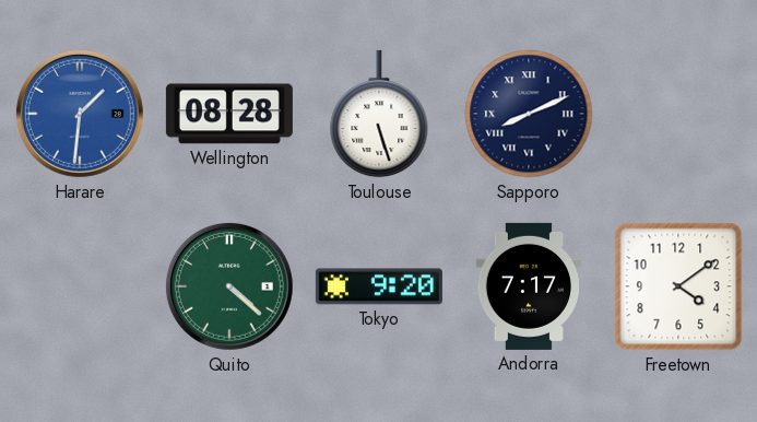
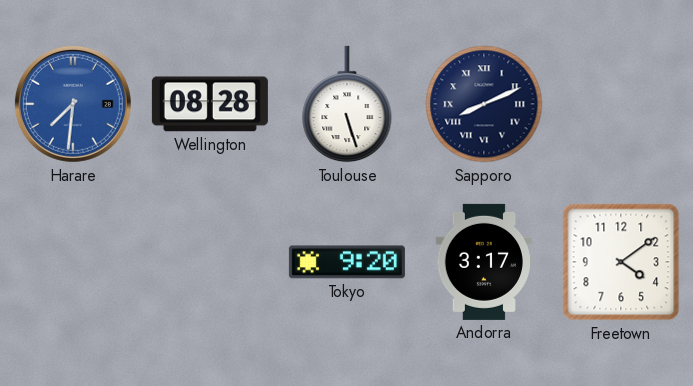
Harare: 1:31 -> 7:31
Quito: 4:22 -> none
Andorra: 7:17 -> 3:17
